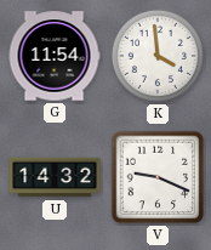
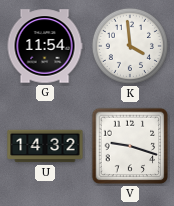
V: 9:19 -> 9:18
